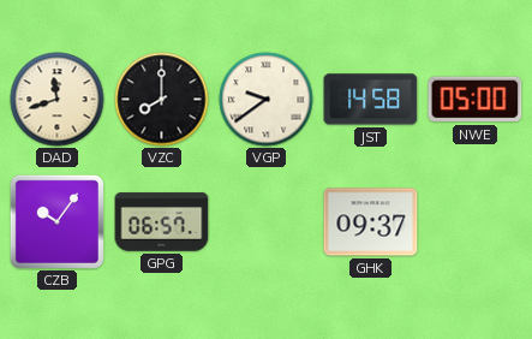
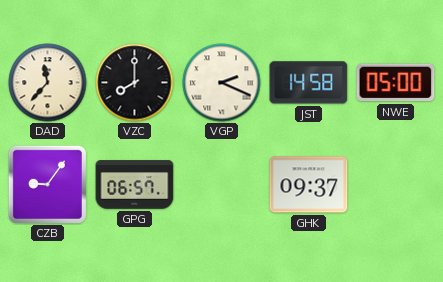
DAD: 11:42 -> 11:37
VGP: 9:39 -> 2:19
CZB: 10:06 -> 9:06
